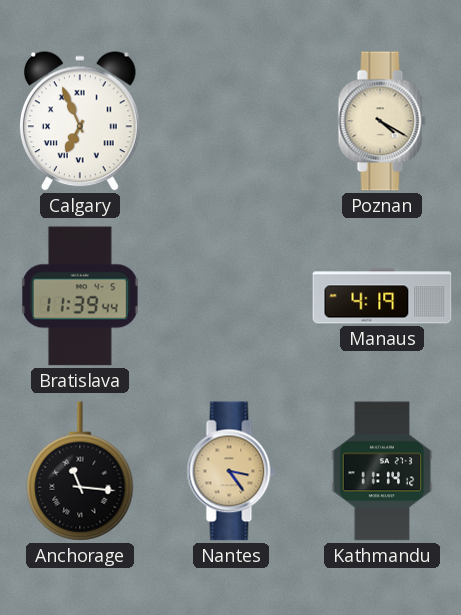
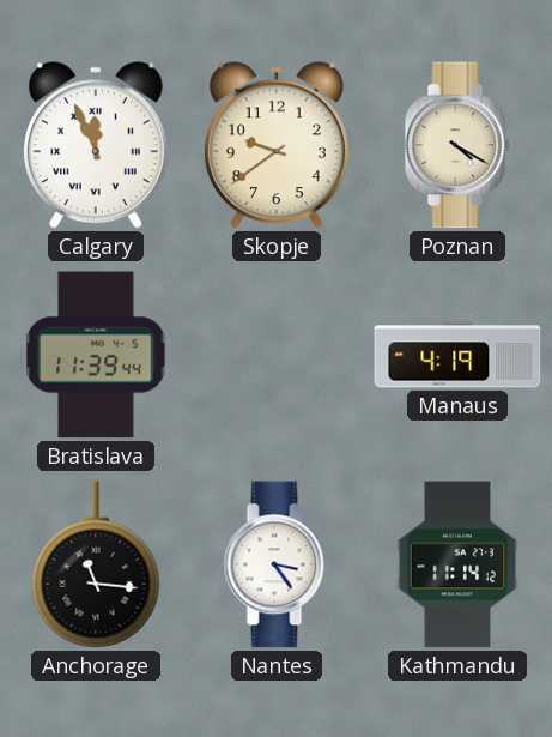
Calgary: 6:56 -> 11:56
Skopje: none -> 9:39
Nantes dial: champagne -> white
